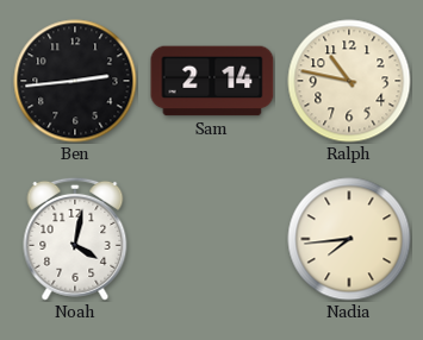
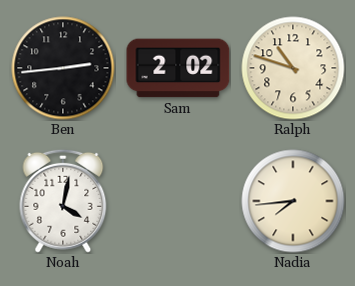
Sam: 2:14 -> 2:02
Ralph: 10:47 -> 10:48
